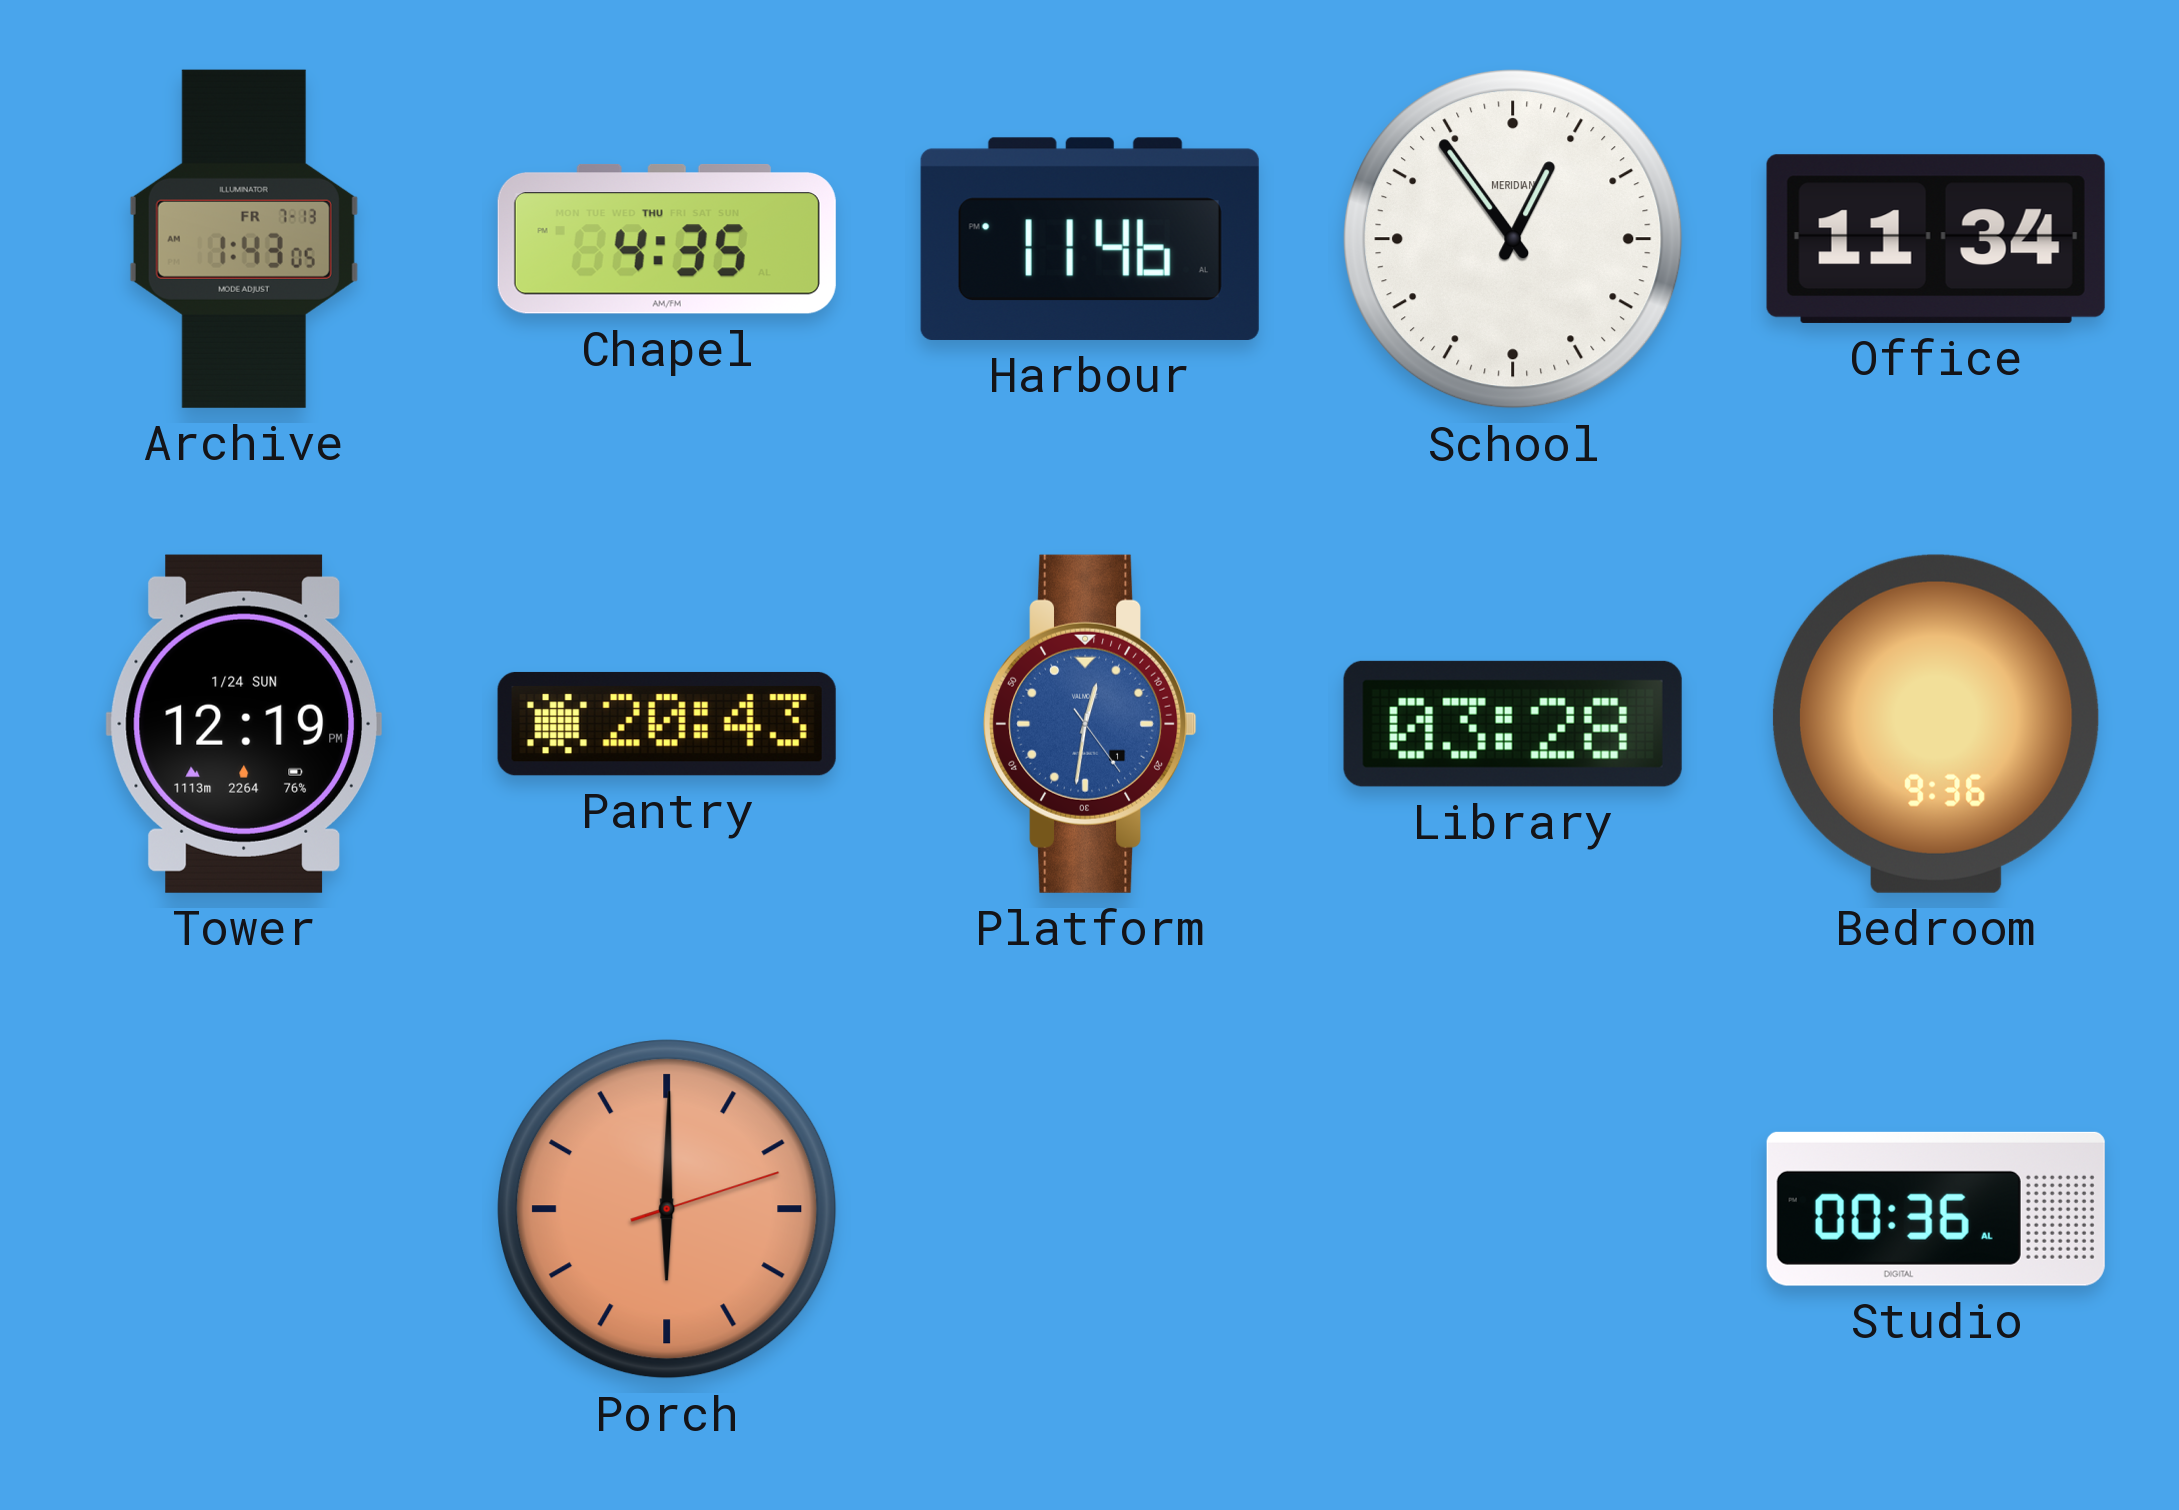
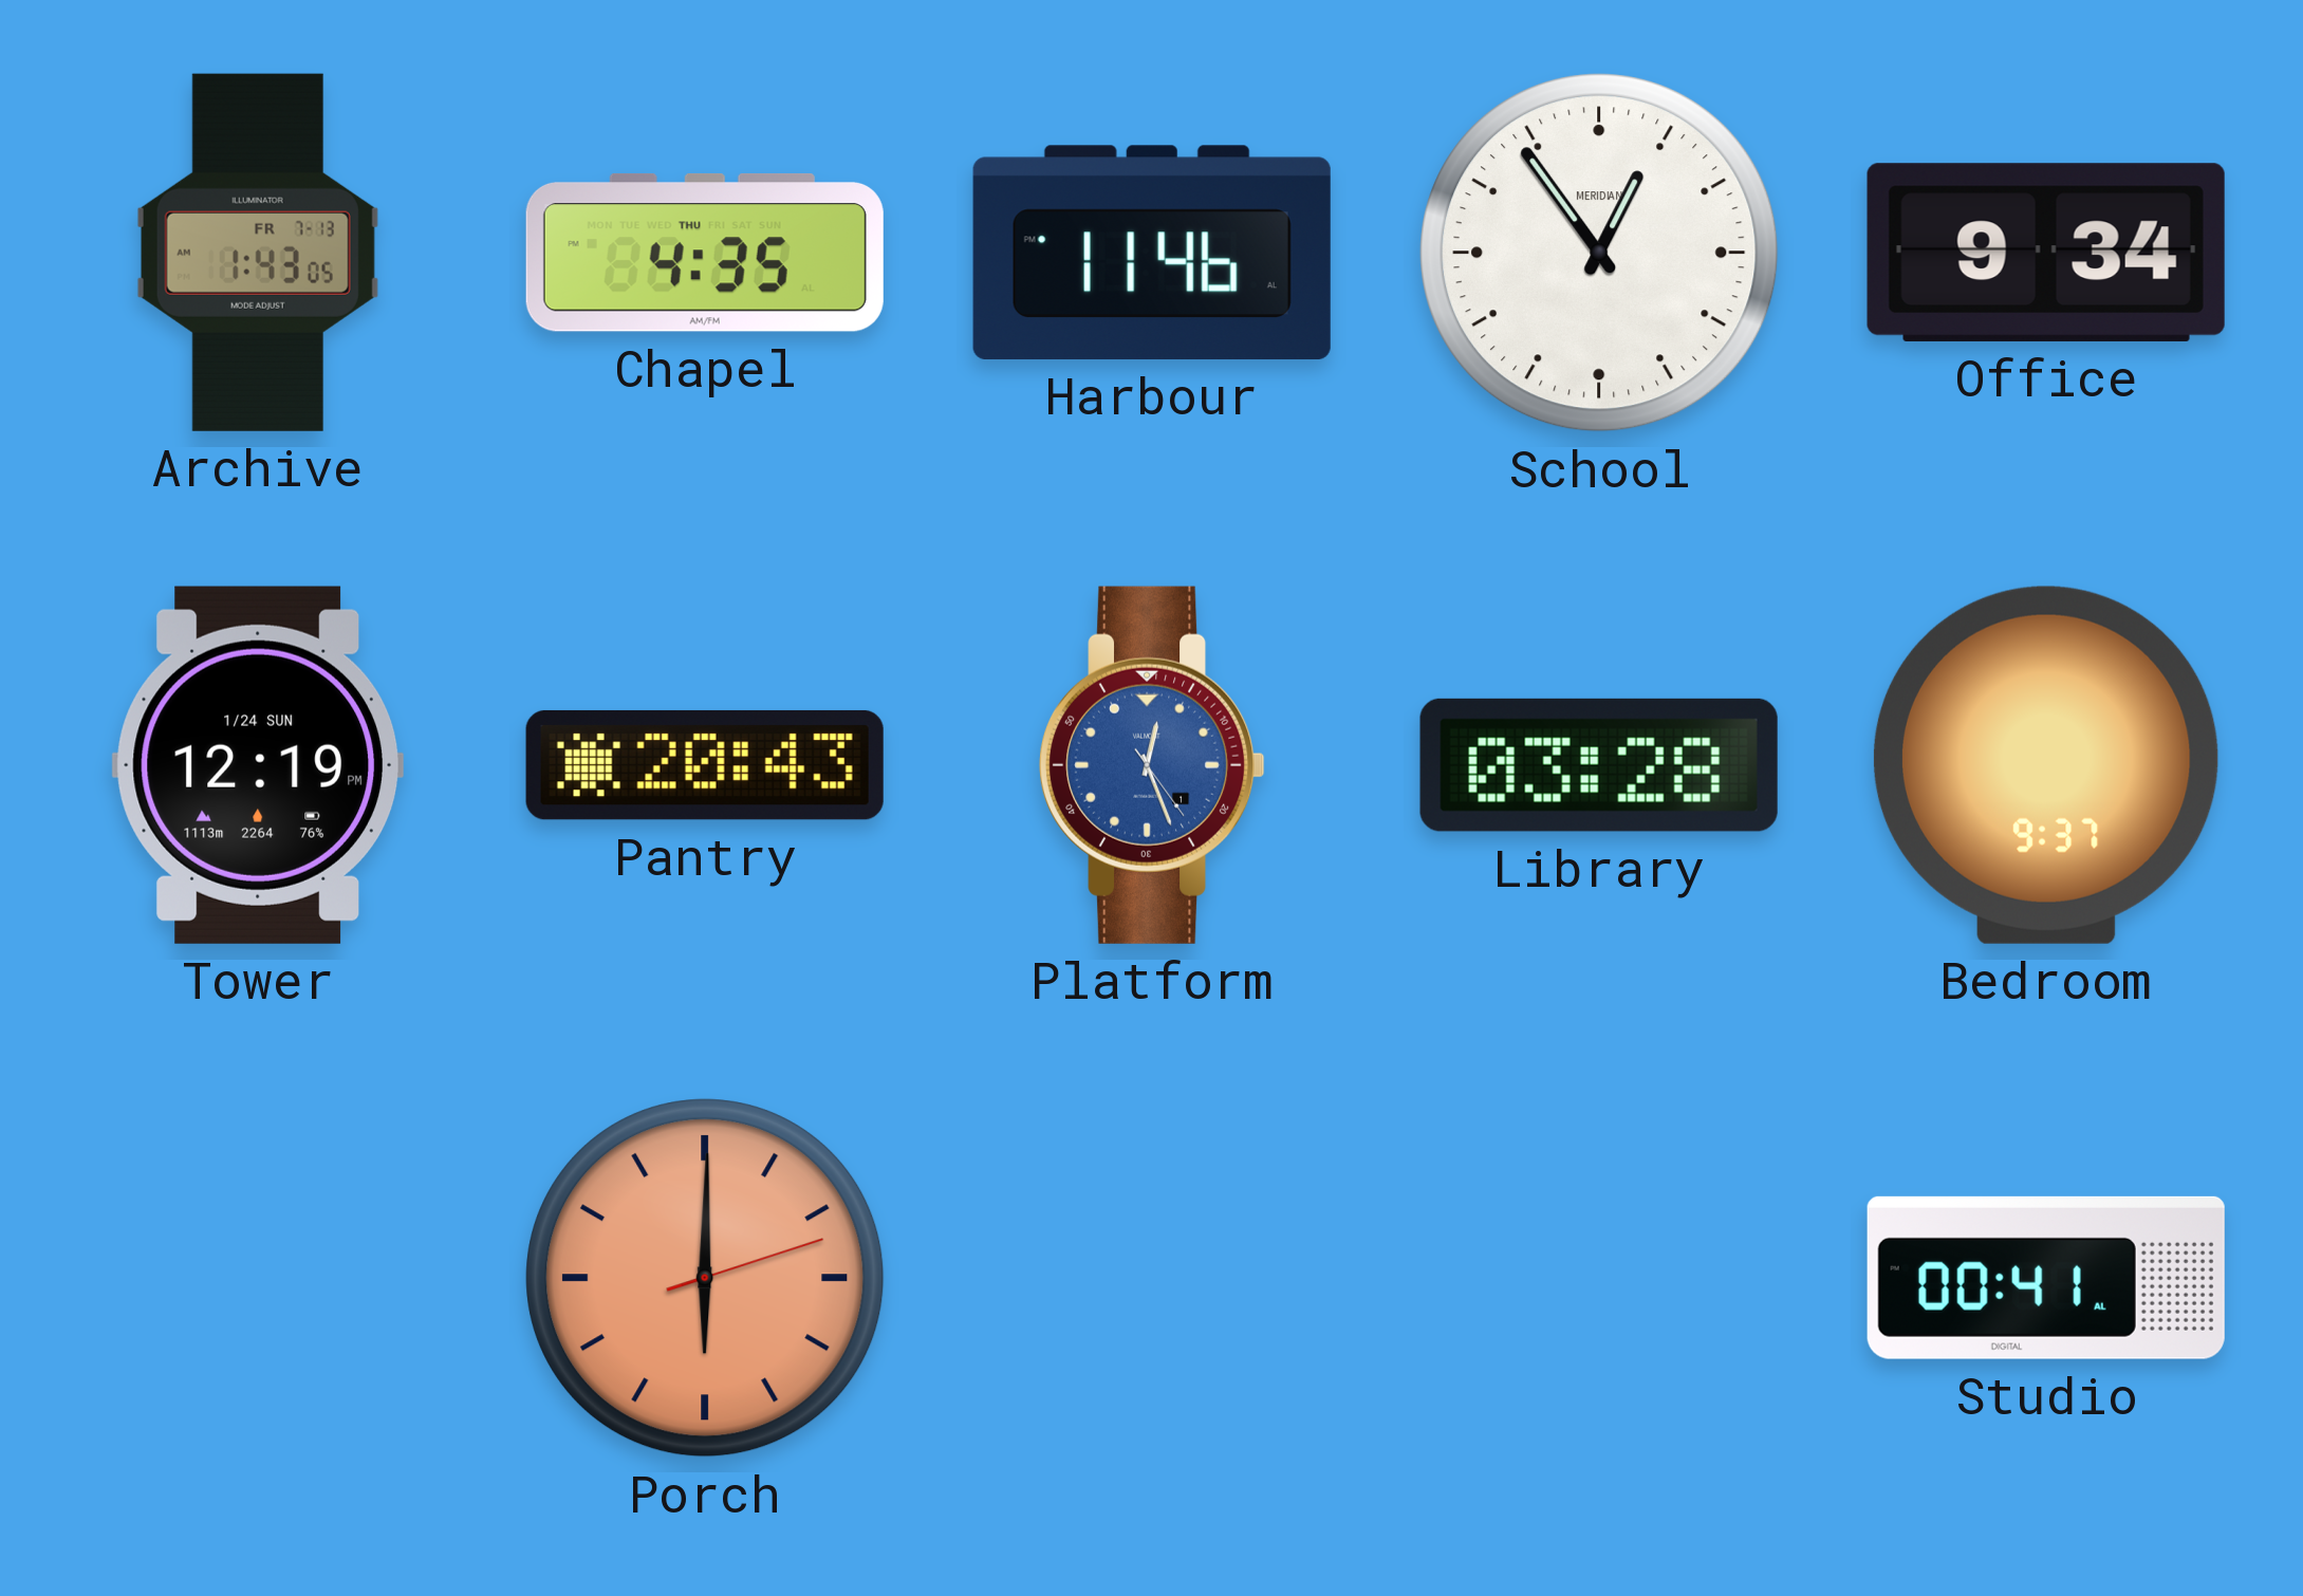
Office: 11:34 -> 9:34
Platform: 12:31 -> 12:26
Bedroom: 9:36 -> 9:37
Studio: 00:36 -> 00:41
